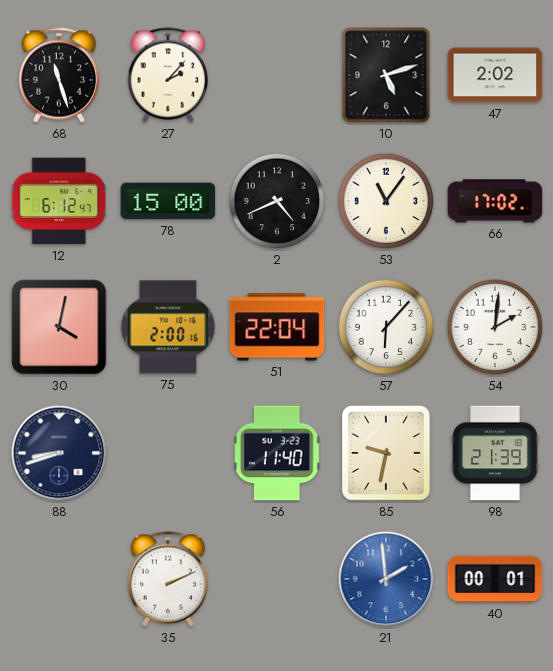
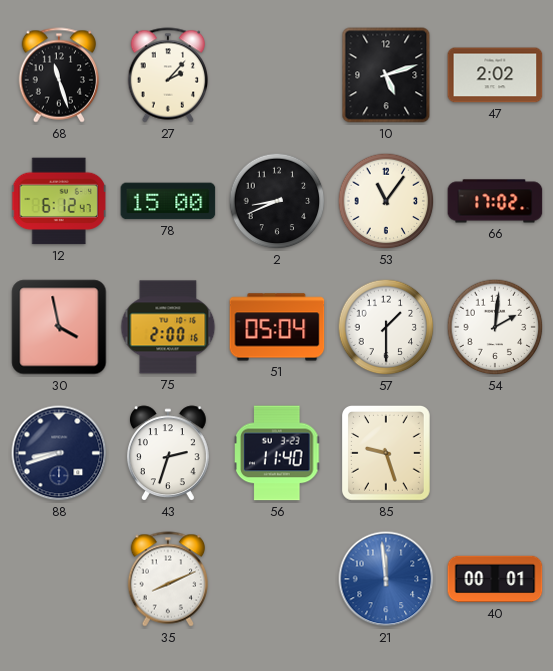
2: 4:41 -> 8:41
30: 4:02 -> 3:58
51: 22:04 -> 05:04
57: 6:07 -> 1:30
43: none -> 2:33
85: 9:32 -> 9:27
98: 21:39 -> none
35: 2:11 -> 8:11
21: 1:59 -> 11:59
